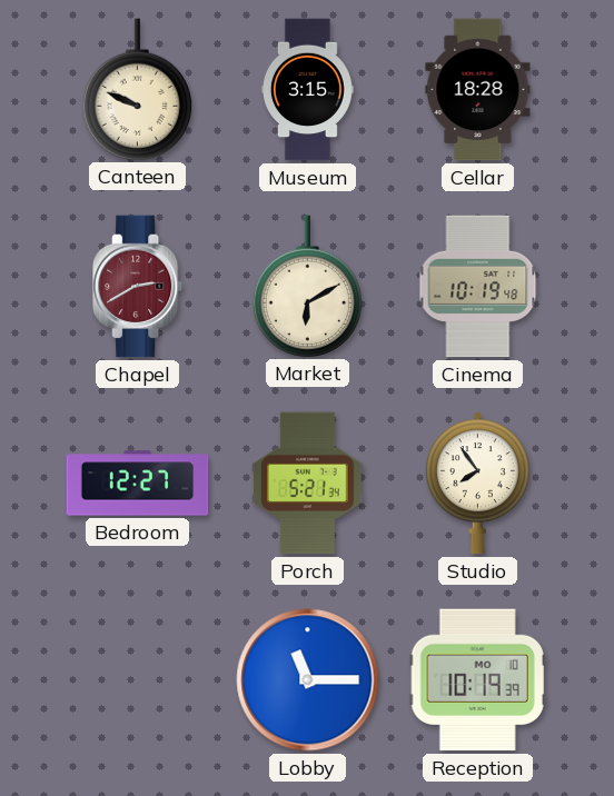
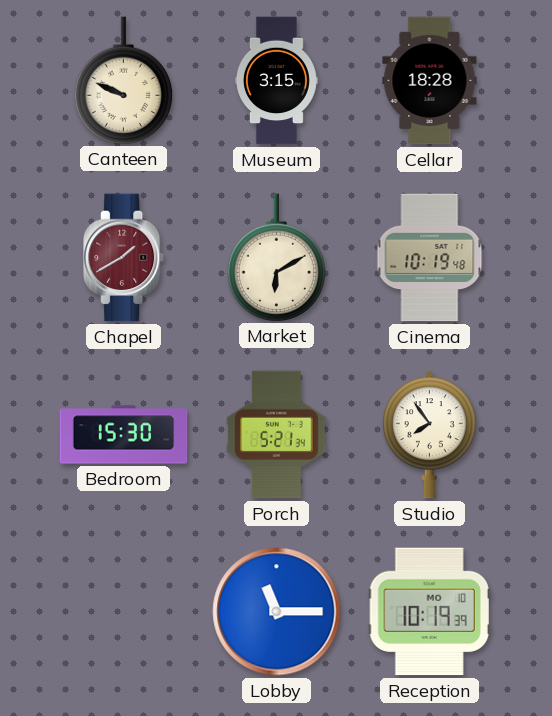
Chapel: 2:40 -> 1:40
Bedroom: 12:27 -> 15:30
